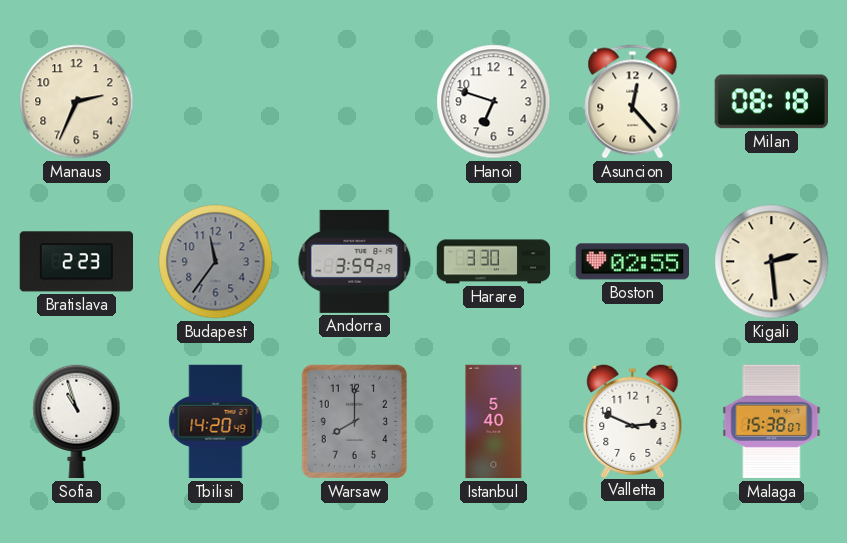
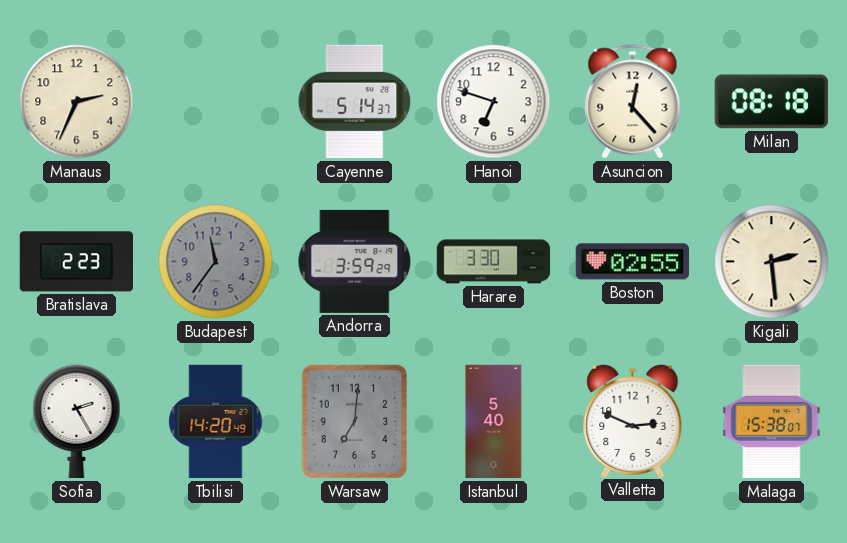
Cayenne: none -> 5:14
Sofia: 10:57 -> 2:25
Warsaw: 8:00 -> 7:01
